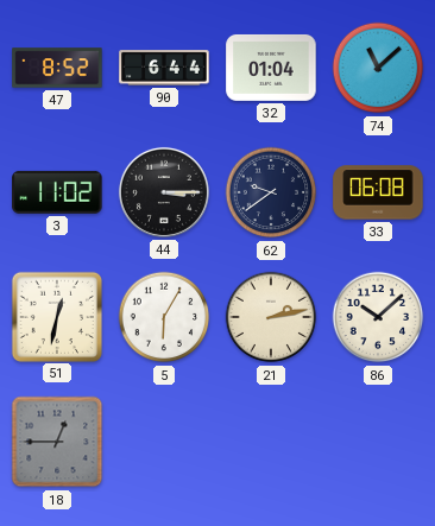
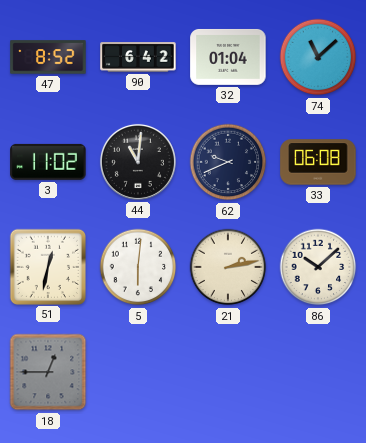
90: 6:44 -> 6:42
44: 3:15 -> 11:01
62: 9:39 -> 9:41
5: 6:05 -> 6:01
